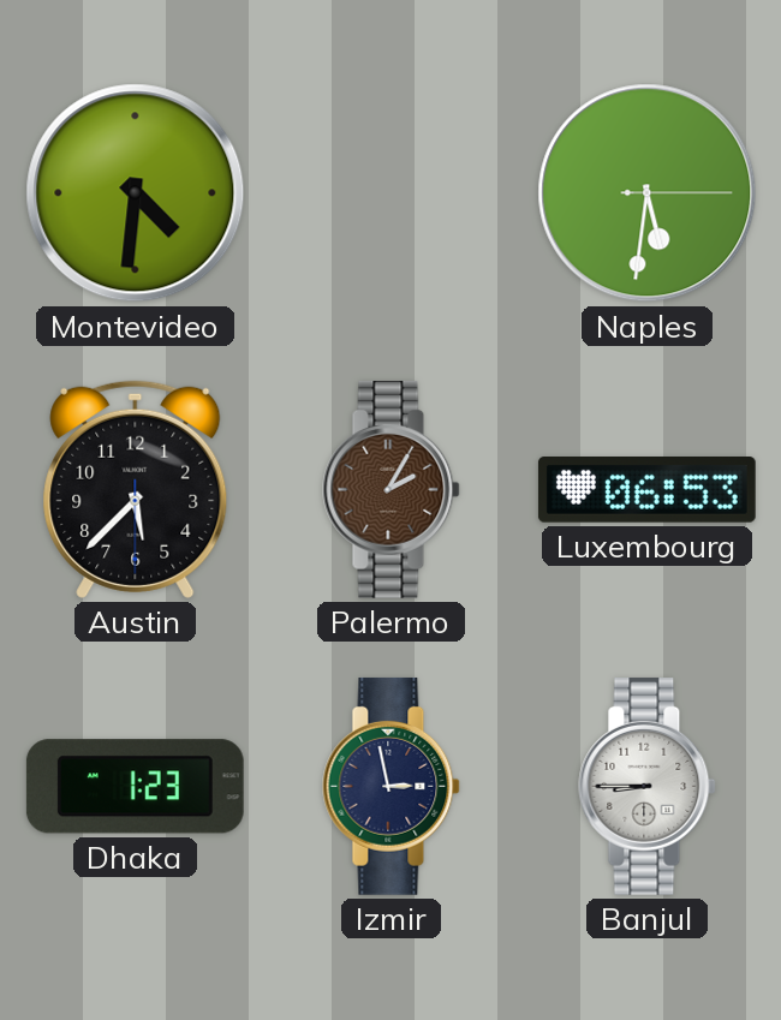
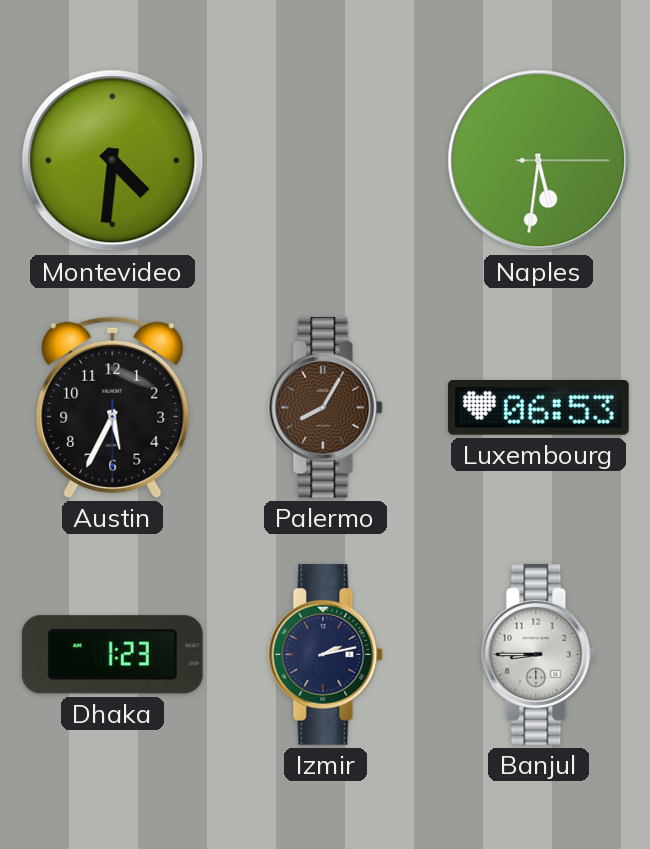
Austin: 5:37 -> 5:34
Palermo: 2:05 -> 8:05
Izmir: 2:58 -> 2:13
